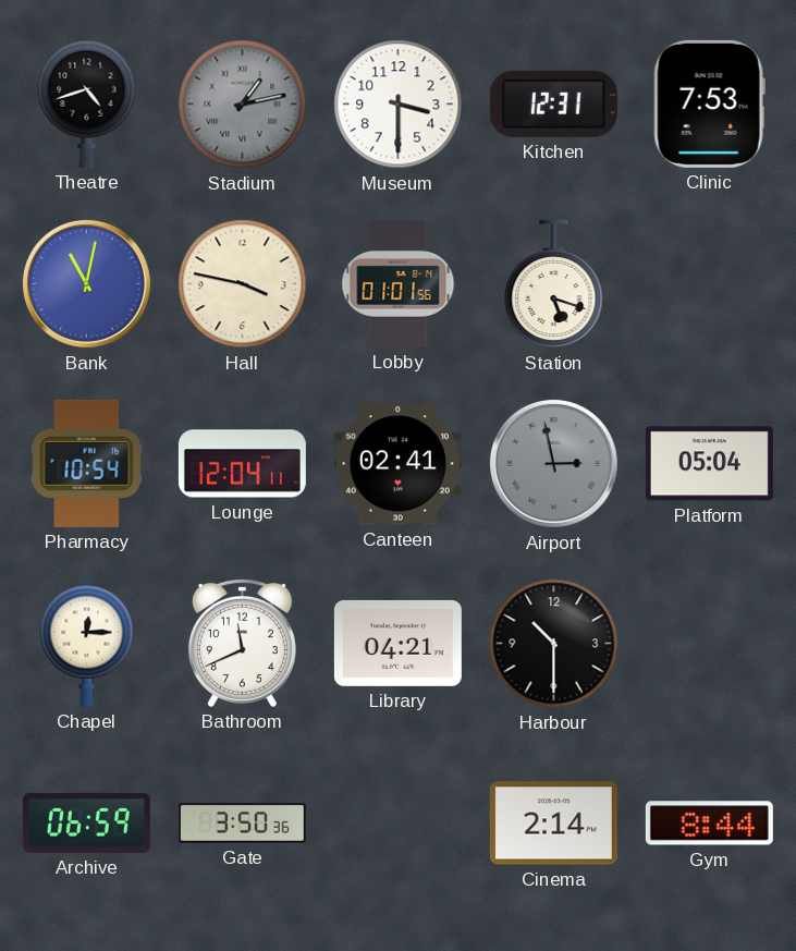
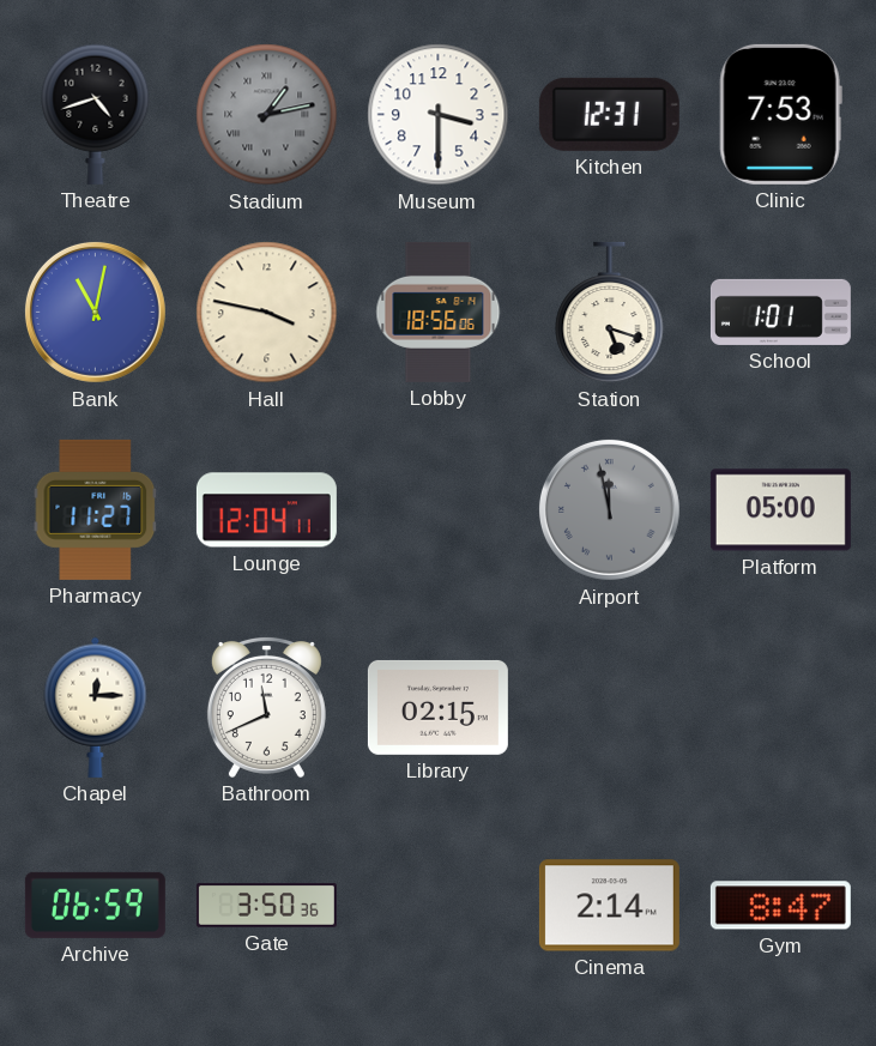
Lobby: 01:01 -> 18:56
School: none -> 1:01
Pharmacy: 10:54 -> 11:27
Canteen: 02:41 -> none
Airport: 2:58 -> 11:58
Platform: 05:04 -> 05:00
Library: 04:21 -> 02:15
Harbour: 10:30 -> none
Gym: 8:44 -> 8:47
